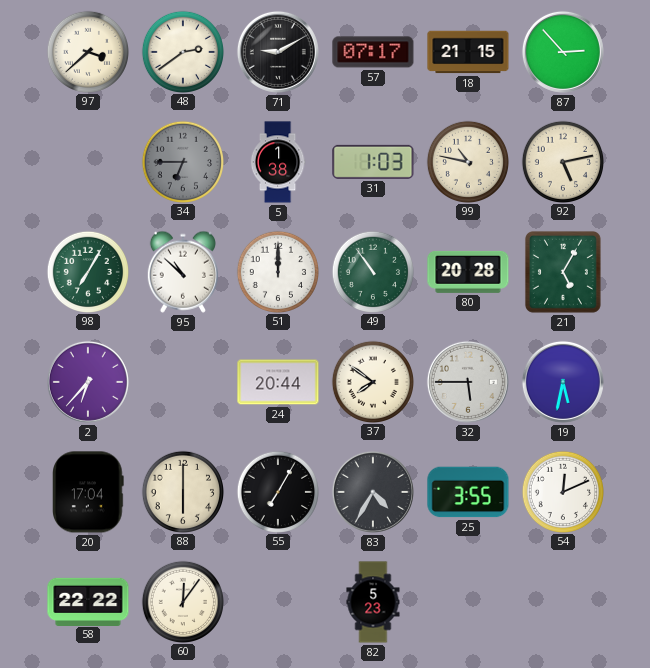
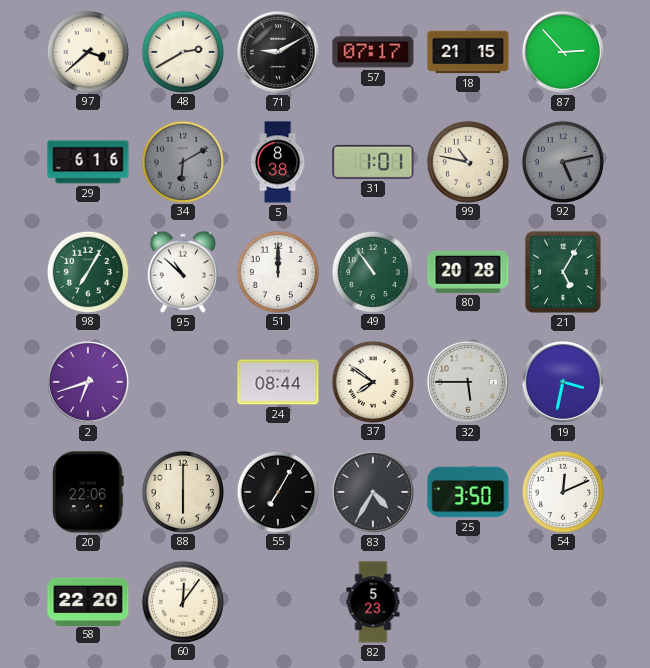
48: 2:39 -> 2:40
29: none -> 6:16
34: 6:45 -> 6:10
5: 1:38 -> 8:38
31: 1:03 -> 1:01
92 dial: cream -> grey
2: 6:37 -> 6:42
24: 20:44 -> 08:44
19: 5:32 -> 3:32
20: 17:04 -> 22:06
25: 3:55 -> 3:50
58: 22:22 -> 22:20
